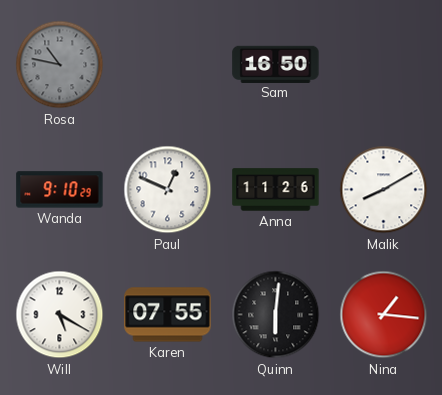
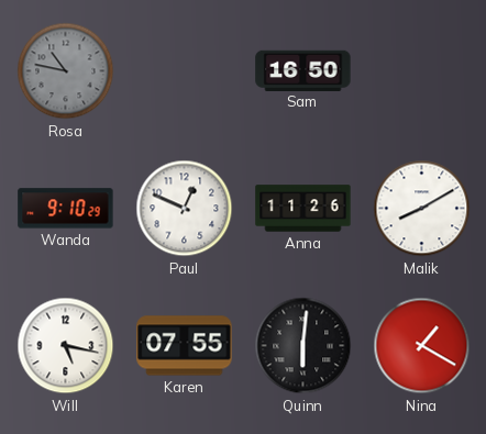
Will: 5:20 -> 5:17
Nina: 1:16 -> 1:20
